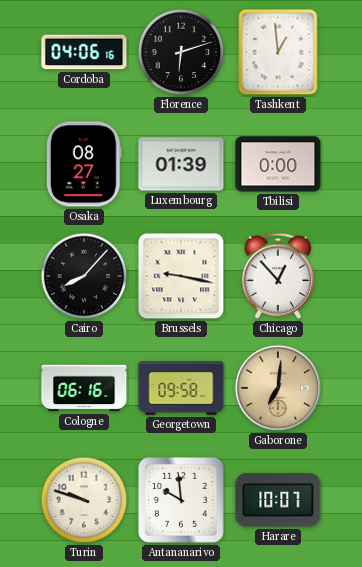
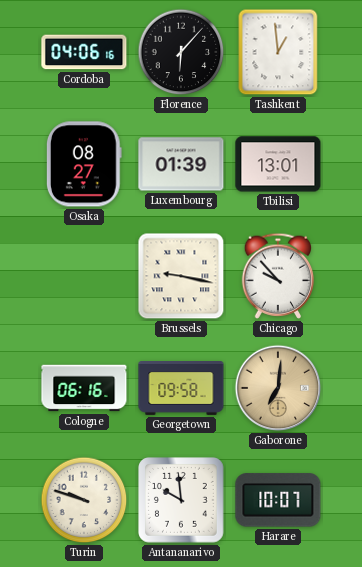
Florence: 6:12 -> 6:07
Tbilisi: 0:00 -> 13:01
Cairo: 8:07 -> none
Chicago: 12:53 -> 9:53
